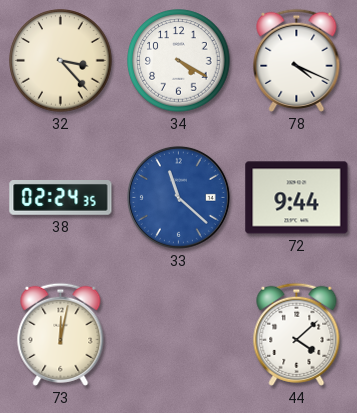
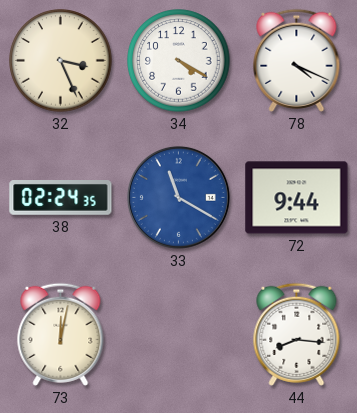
32: 3:23 -> 3:26
33: 11:22 -> 11:20
44: 4:08 -> 8:16
